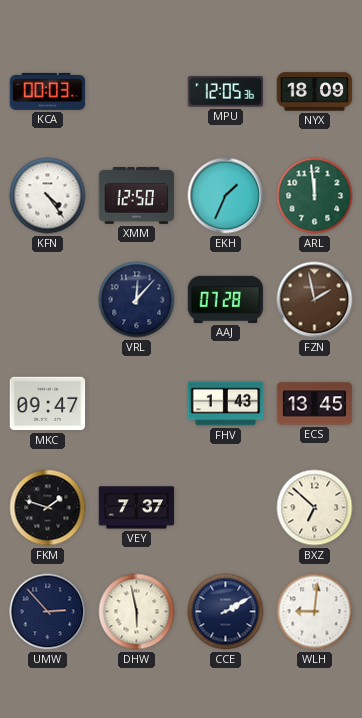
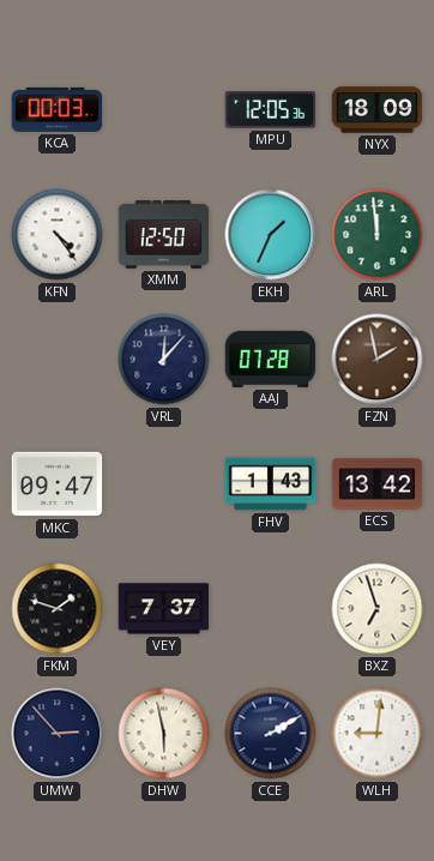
ECS: 13:45 -> 13:42
BXZ: 6:52 -> 6:57
